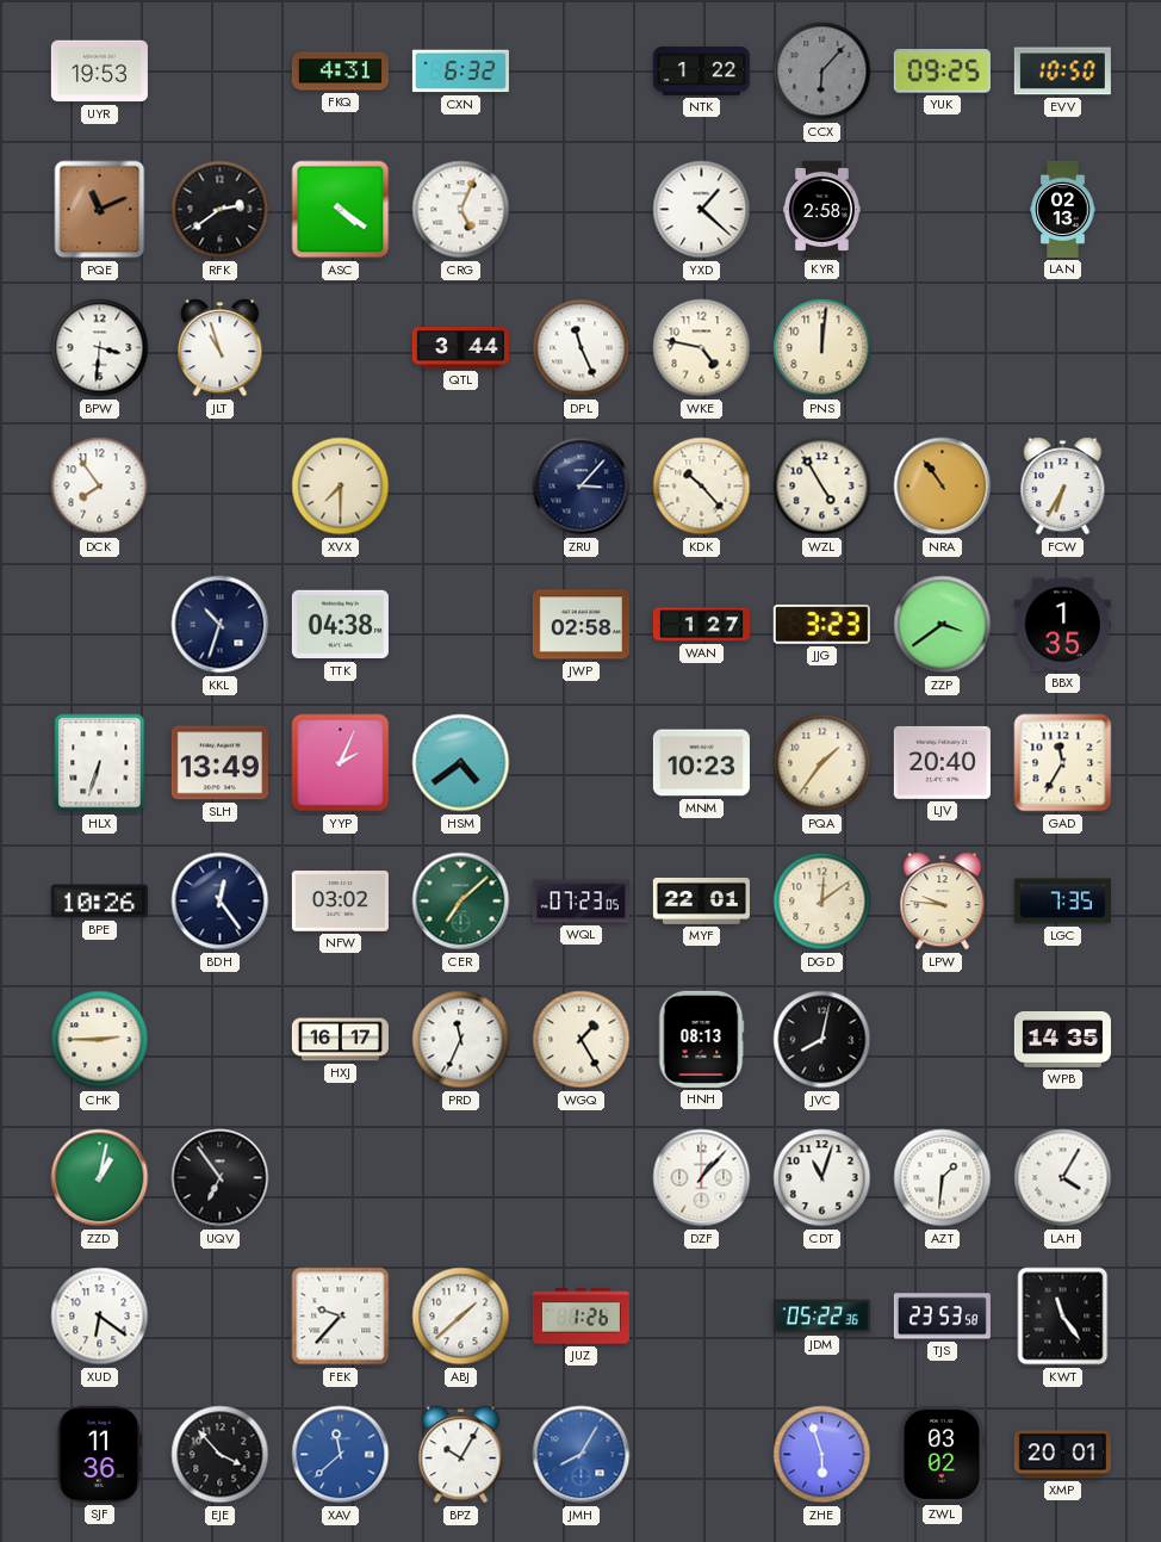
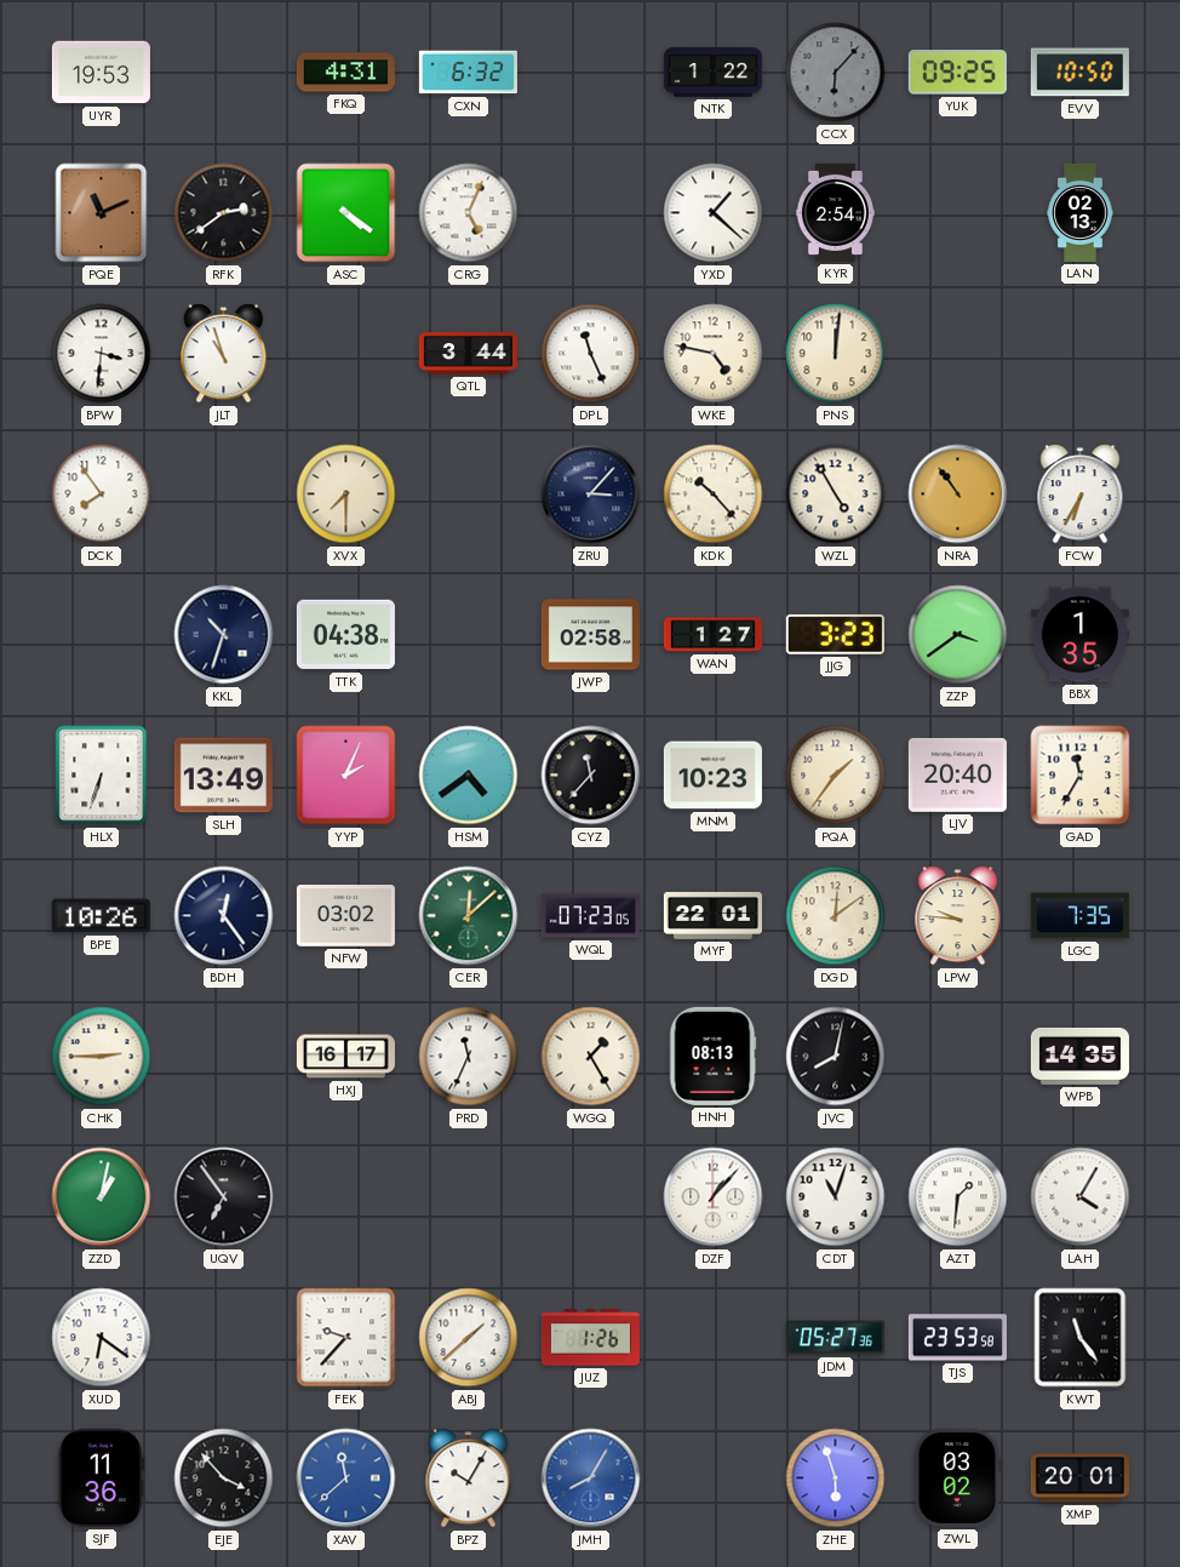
KYR: 2:58 -> 2:54
CYZ: none -> 11:37
CER: 7:08 -> 12:08
JDM: 05:22 -> 05:27
